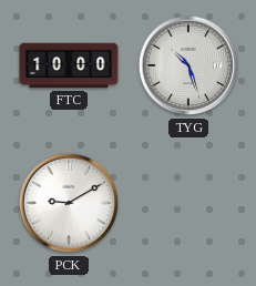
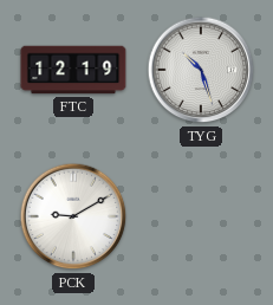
FTC: 10:00 -> 12:19
